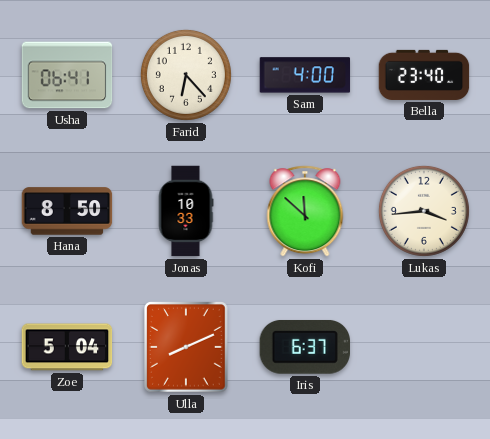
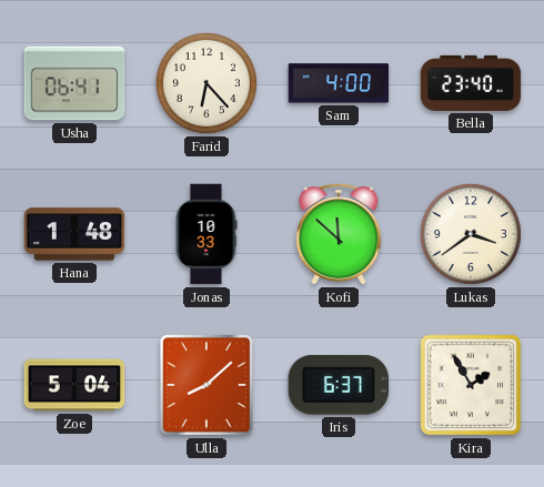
Hana: 8:50 -> 1:48
Lukas: 3:44 -> 3:39
Ulla: 8:11 -> 8:08
Kira: none -> 1:55
